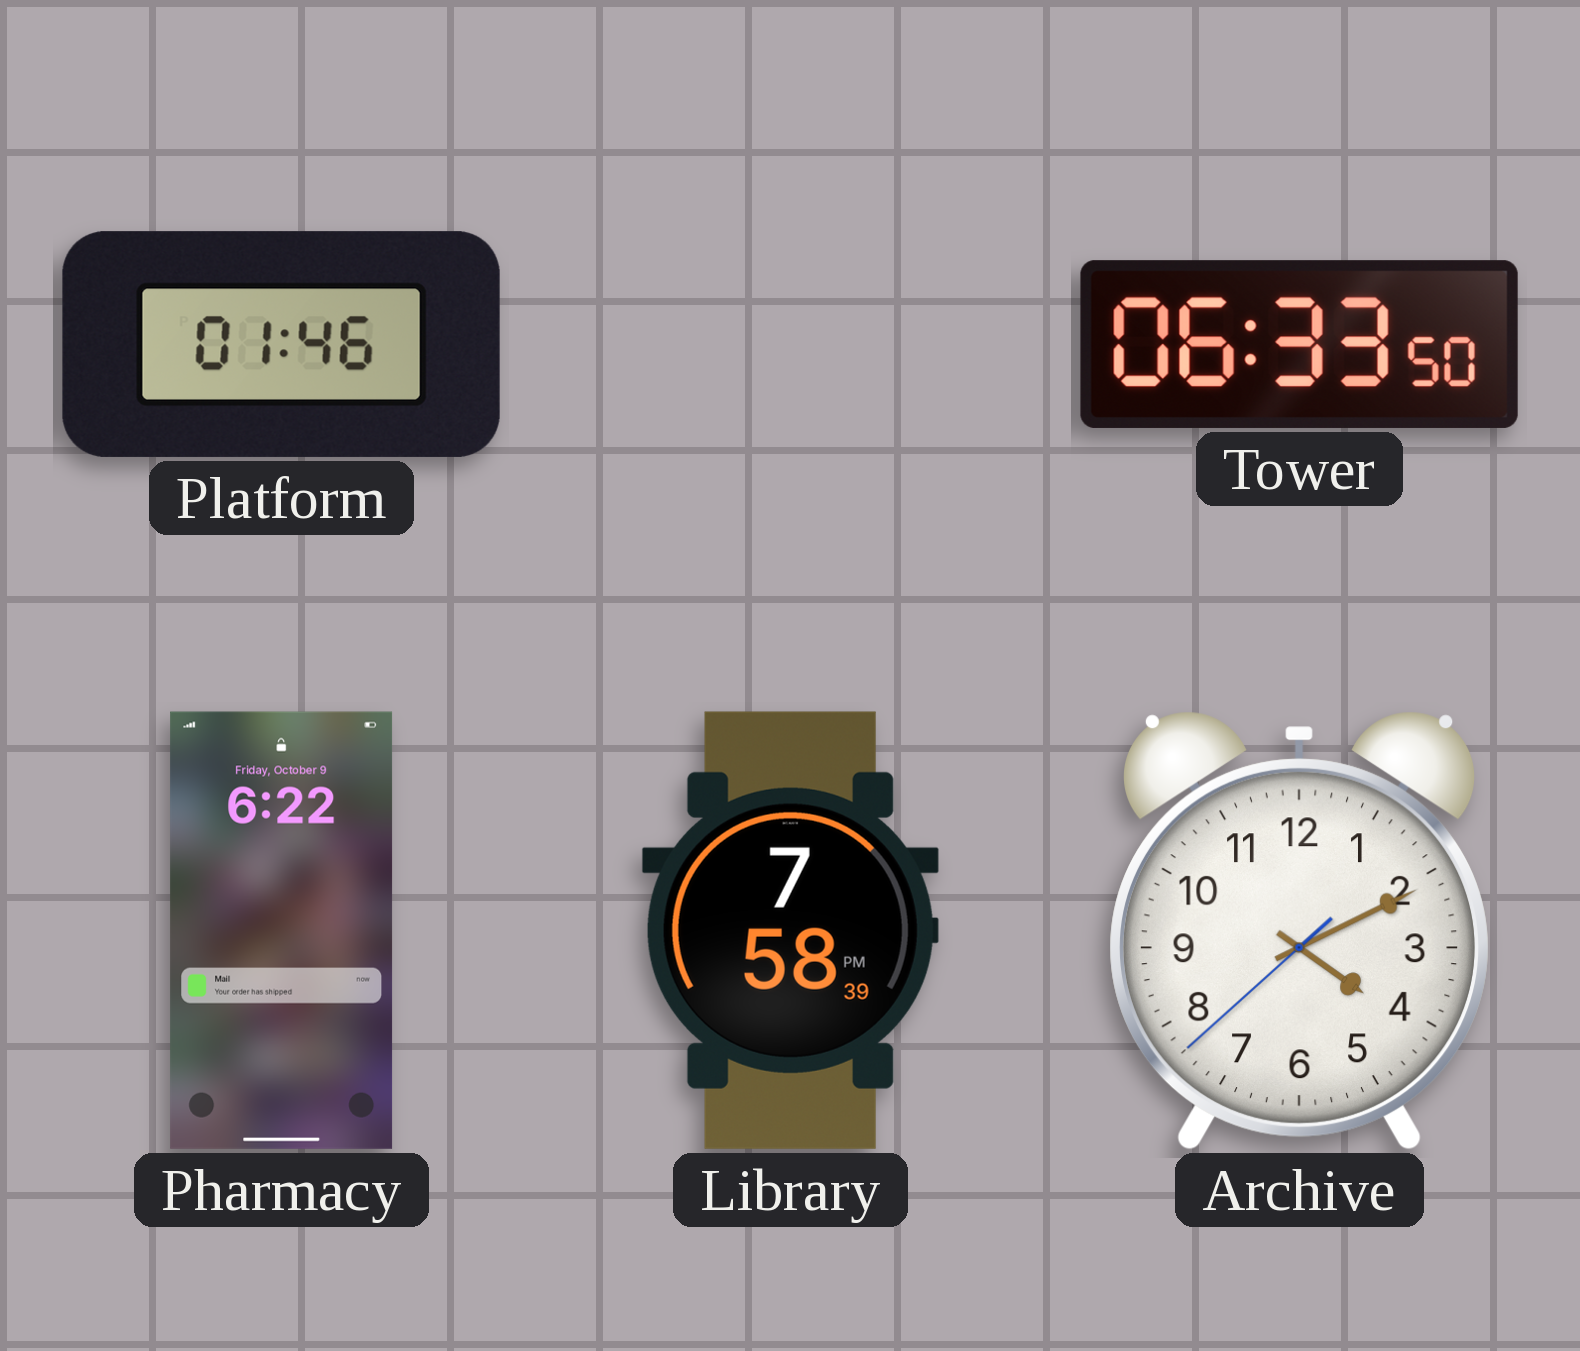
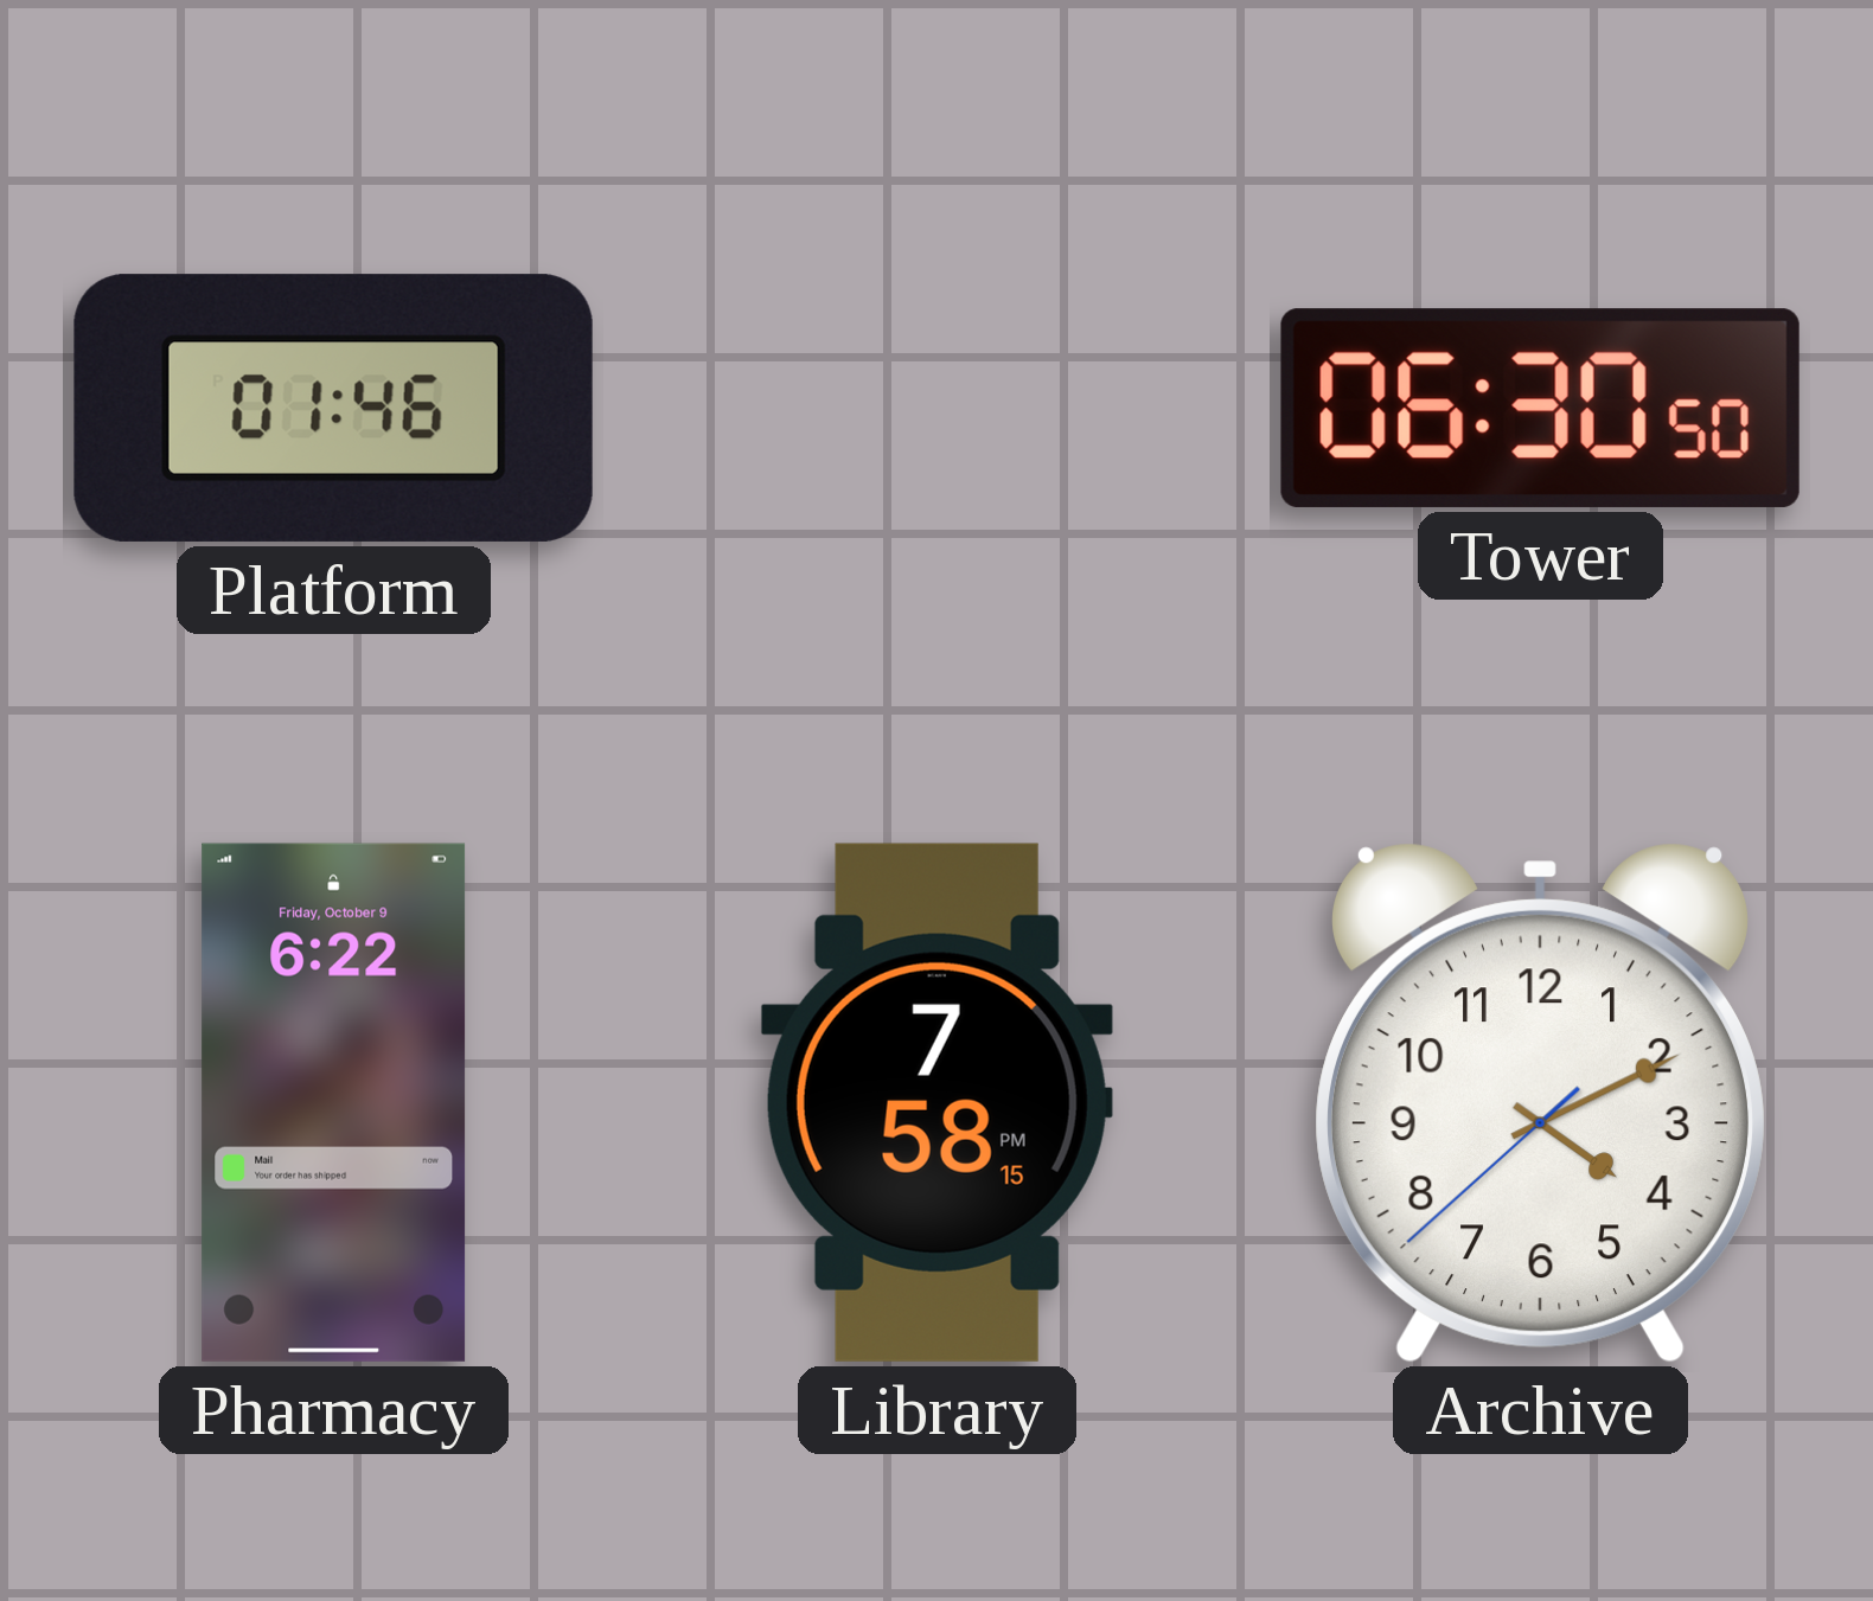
Tower: 06:33 -> 06:30
Library: 7:58:39 PM -> 7:58:15 PM
